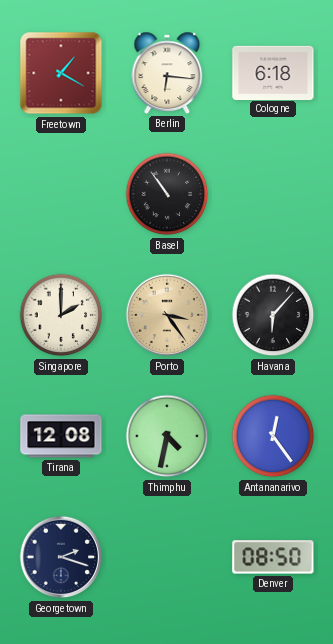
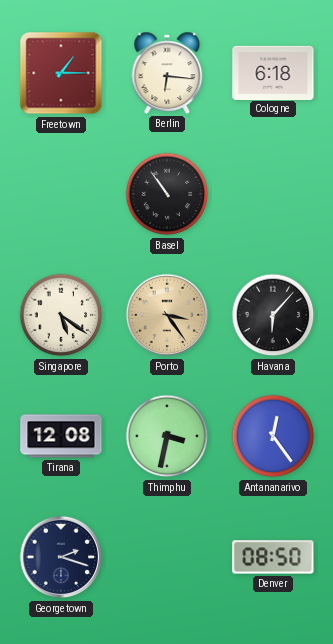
Freetown: 1:20 -> 1:15
Singapore: 2:00 -> 5:21
Thimphu: 4:32 -> 3:32
